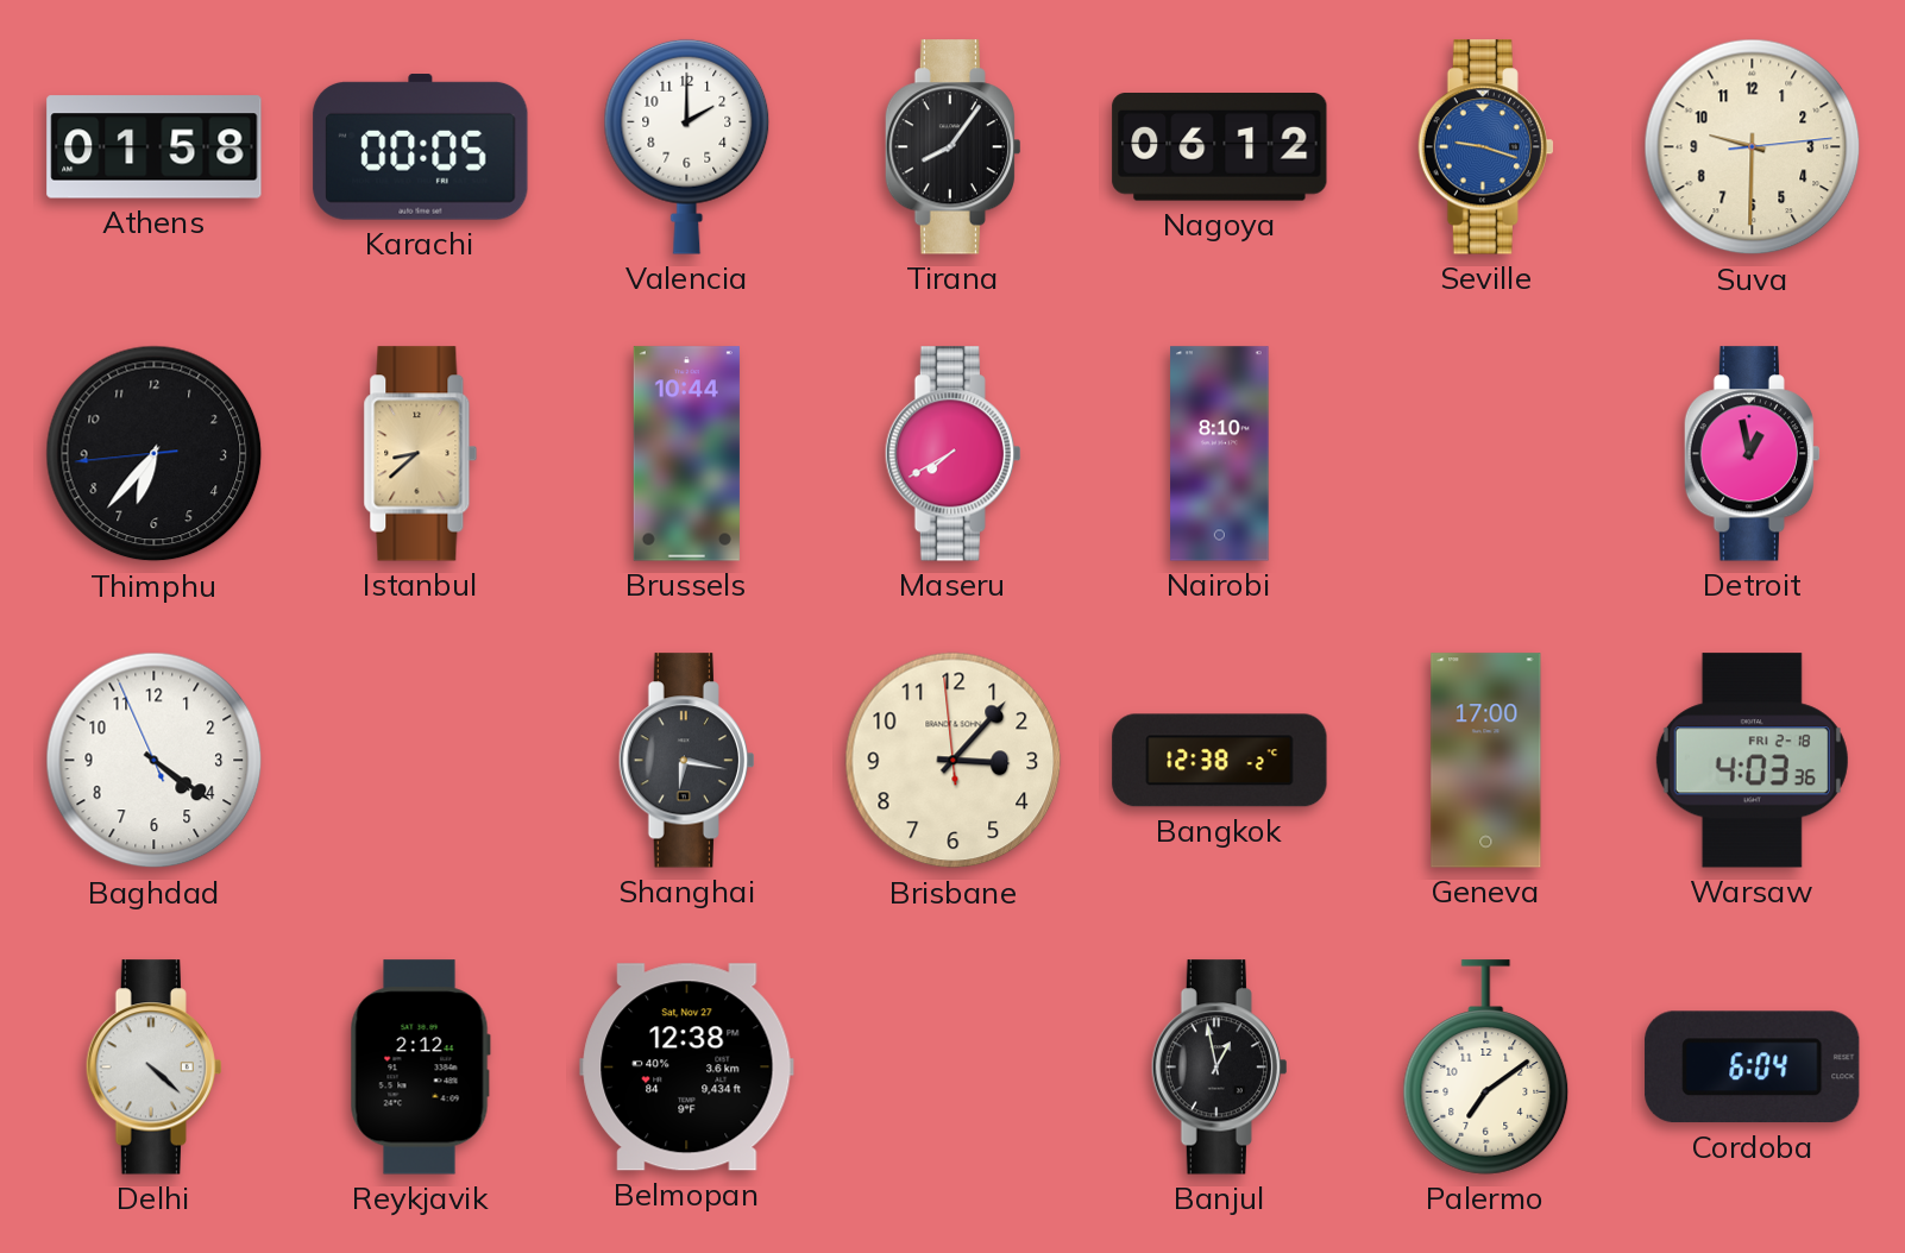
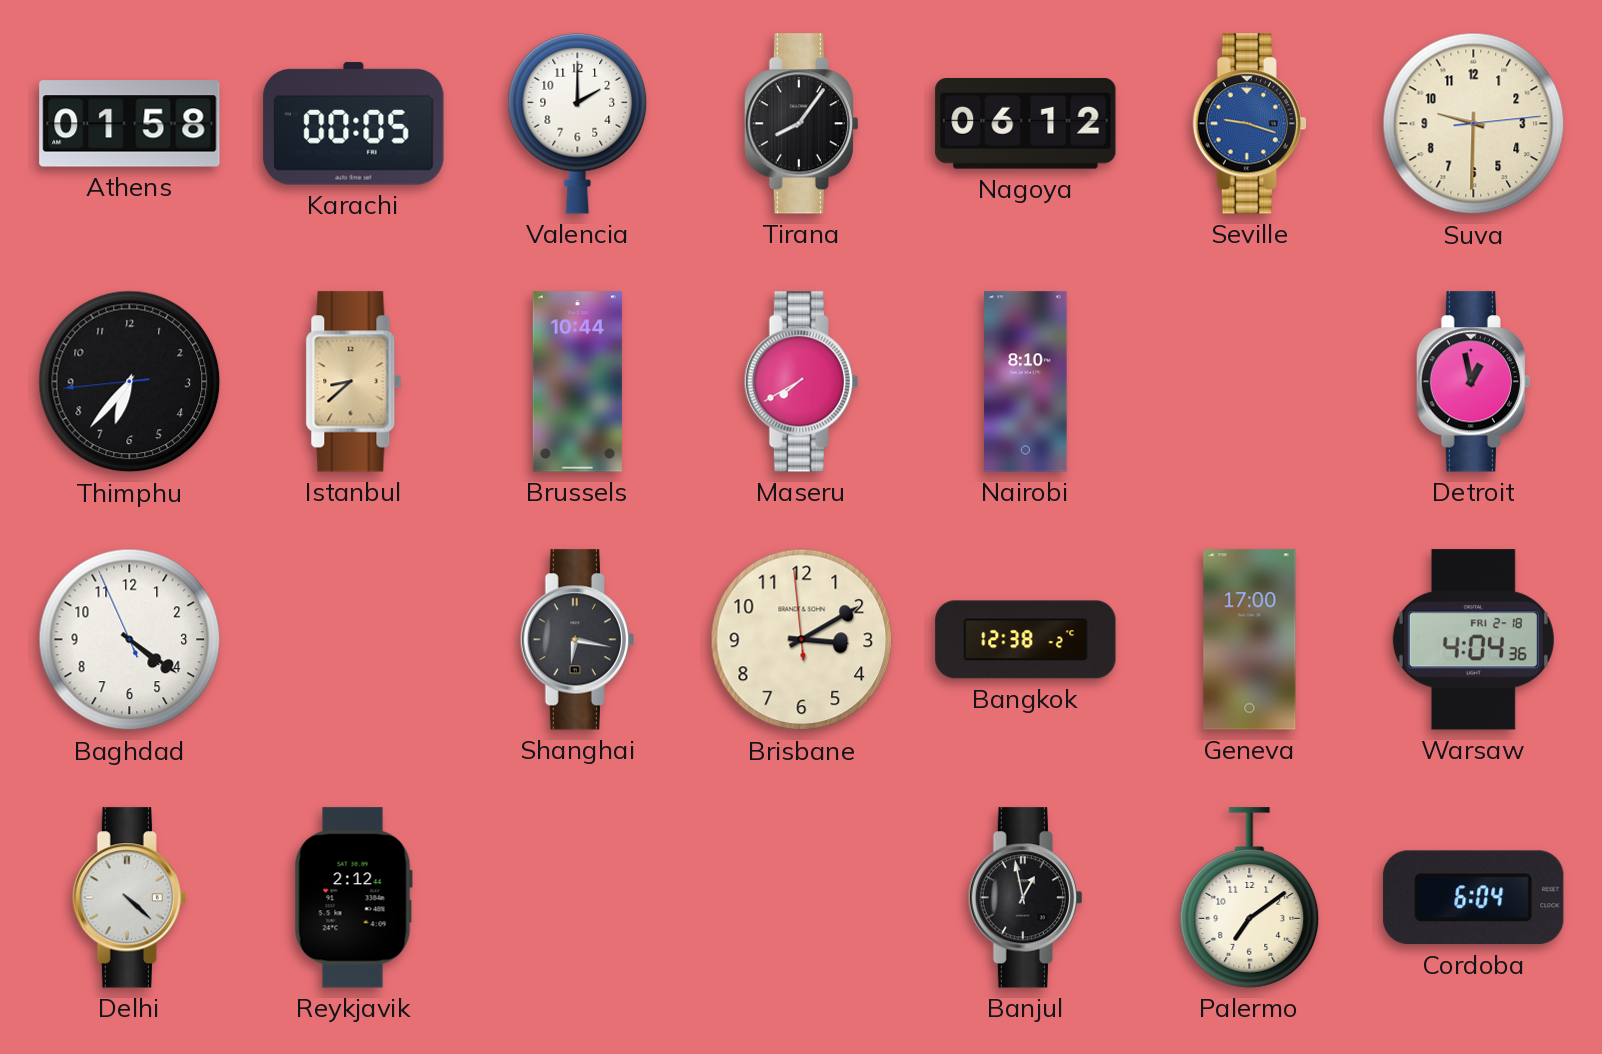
Brisbane: 3:06 -> 3:09
Warsaw: 4:03 -> 4:04
Belmopan: 12:38 -> none
